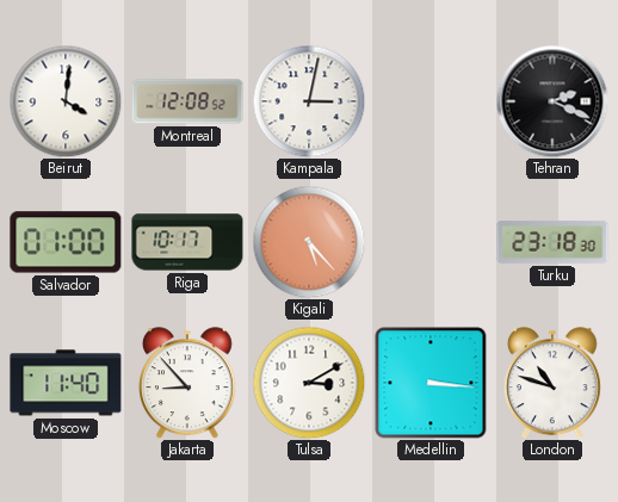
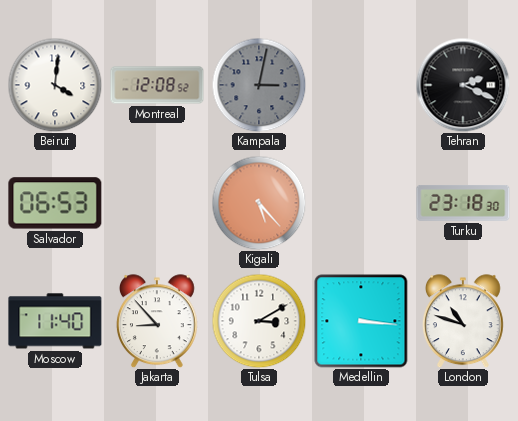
Kampala dial: white -> grey
Salvador: 01:00 -> 06:53
Riga: 10:17 -> none
